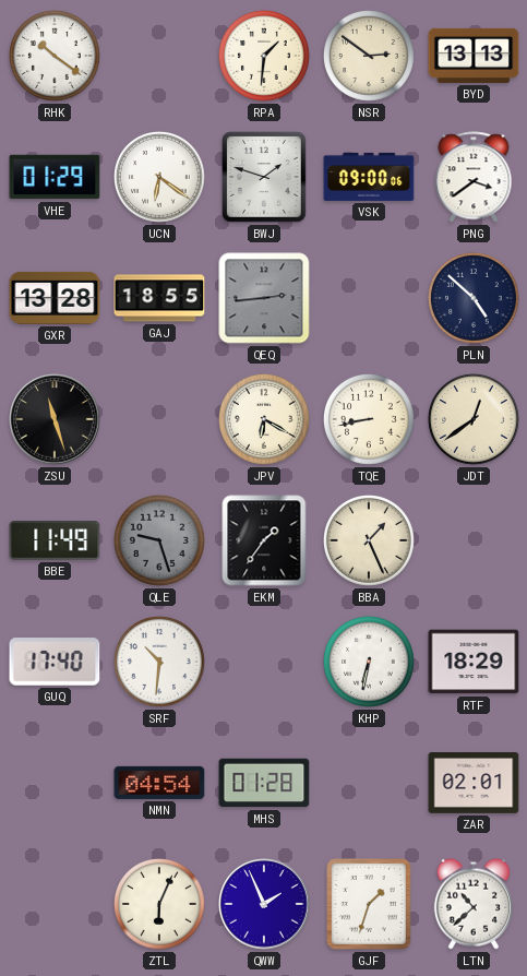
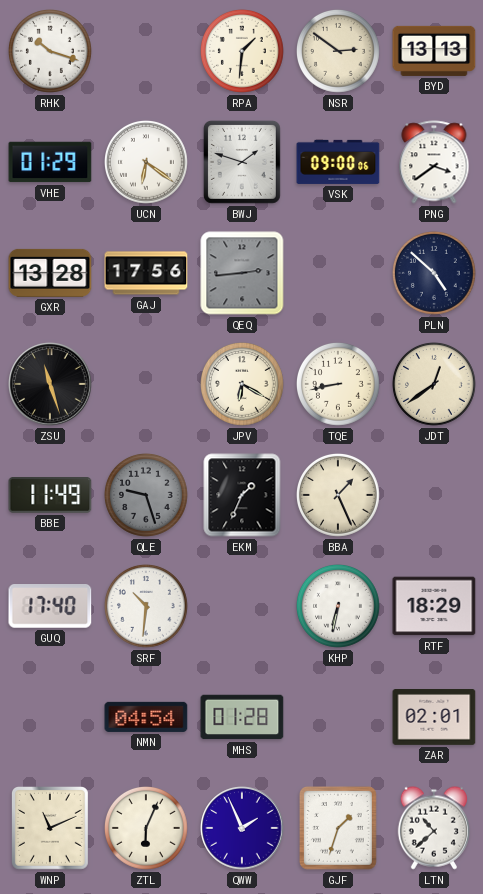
RHK: 10:21 -> 10:18
GAJ: 18:55 -> 17:56
EKM: 1:36 -> 1:34
WNP: none -> 11:11
